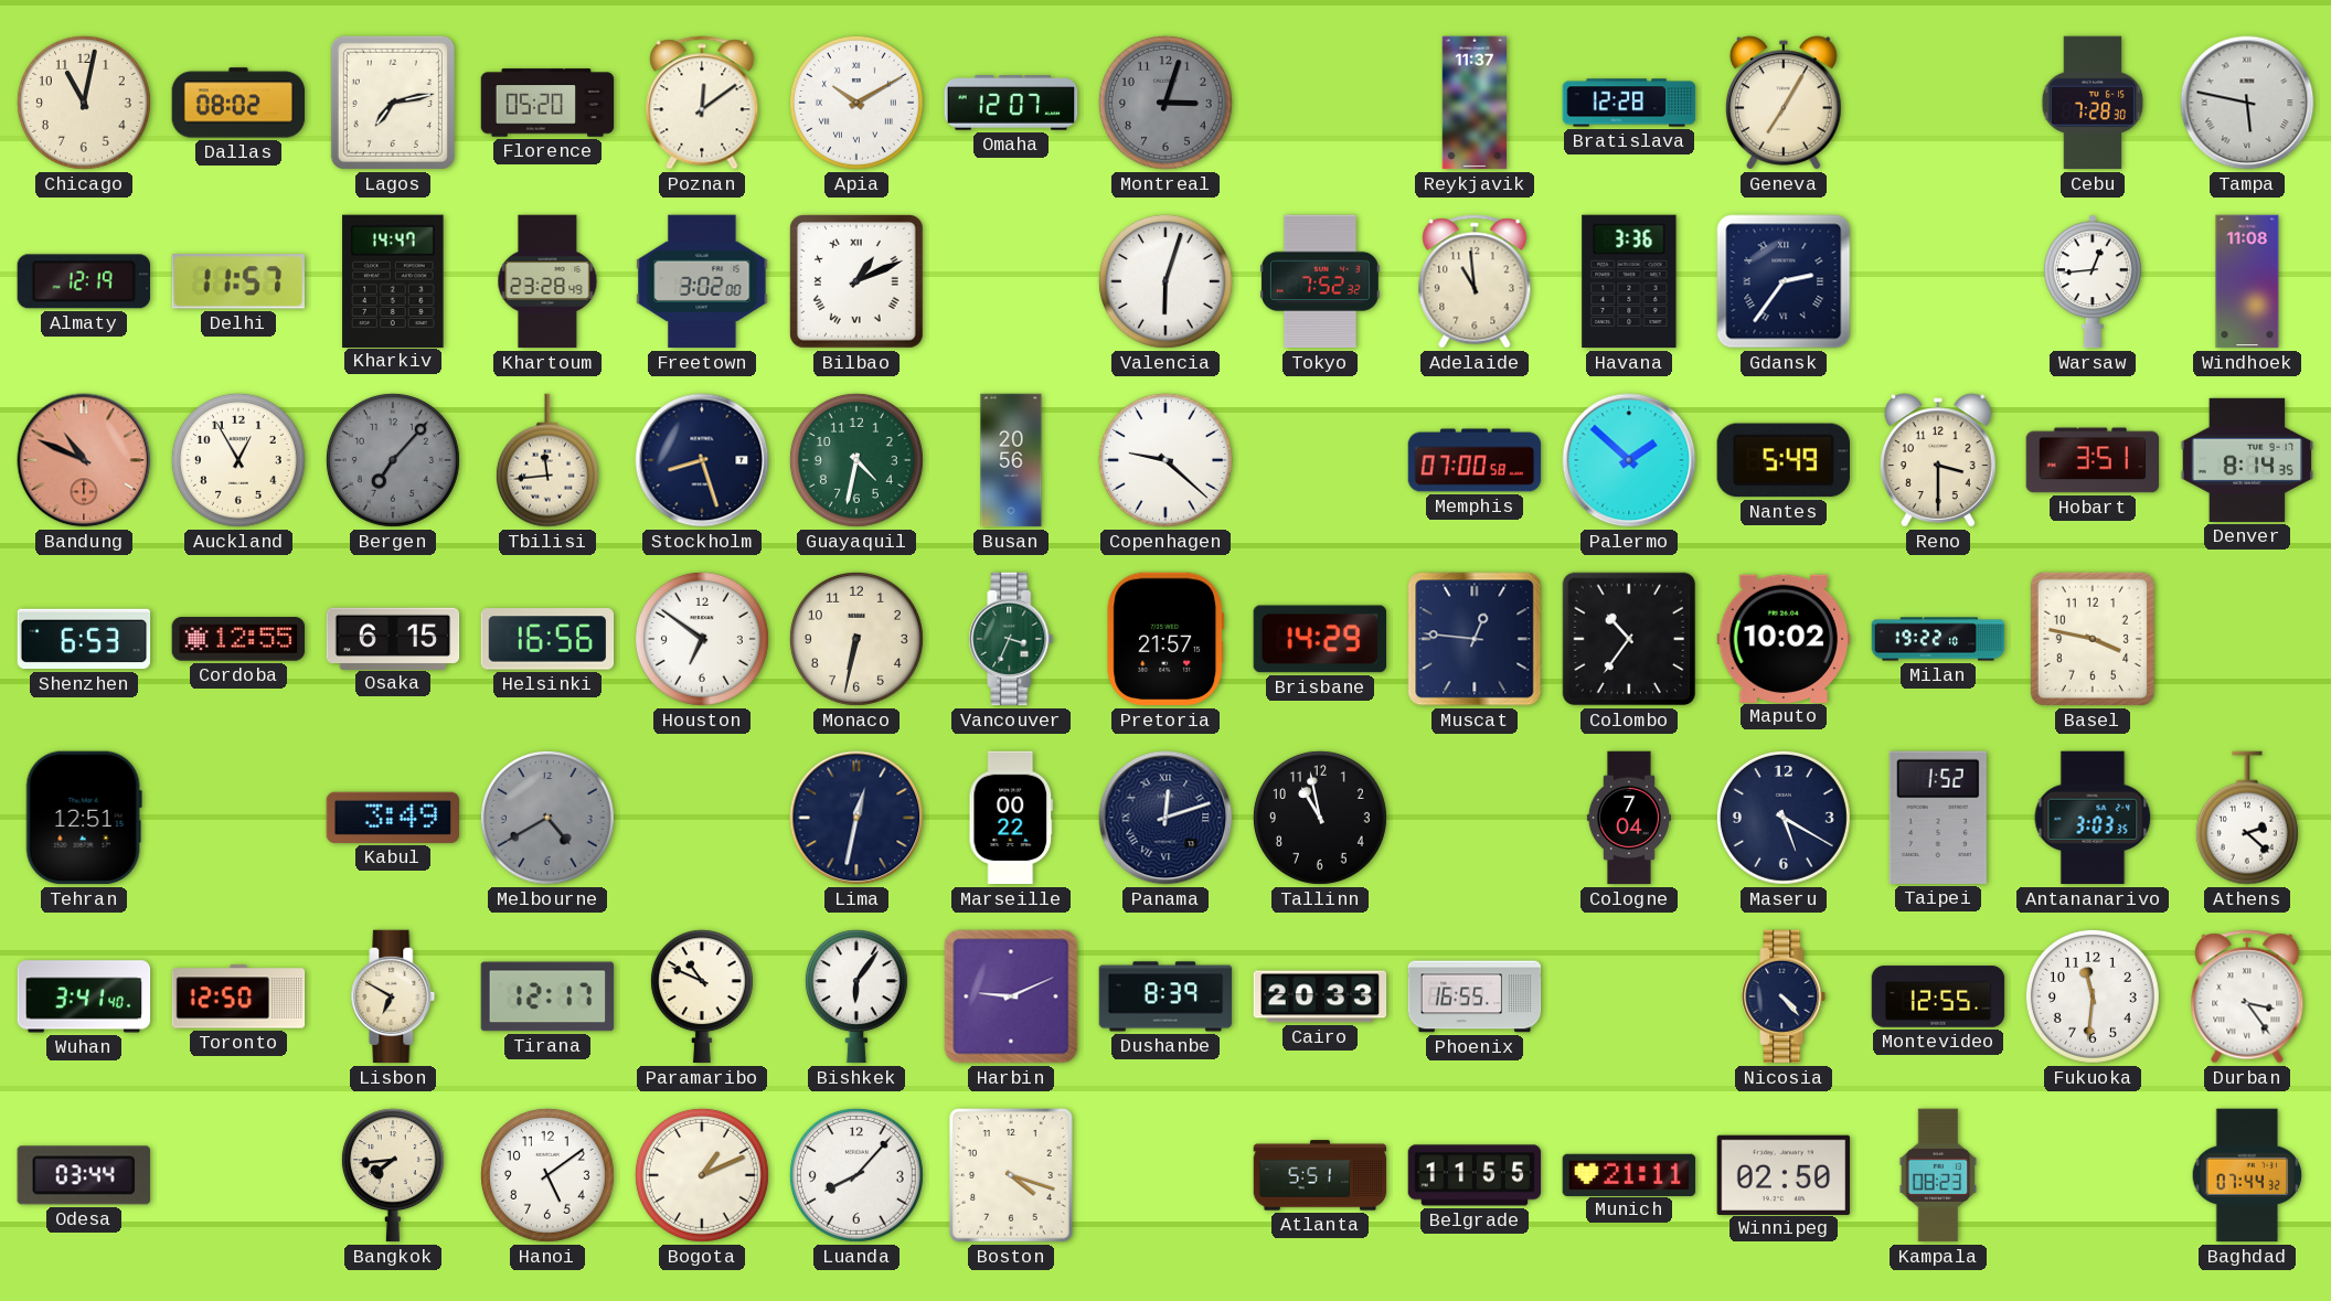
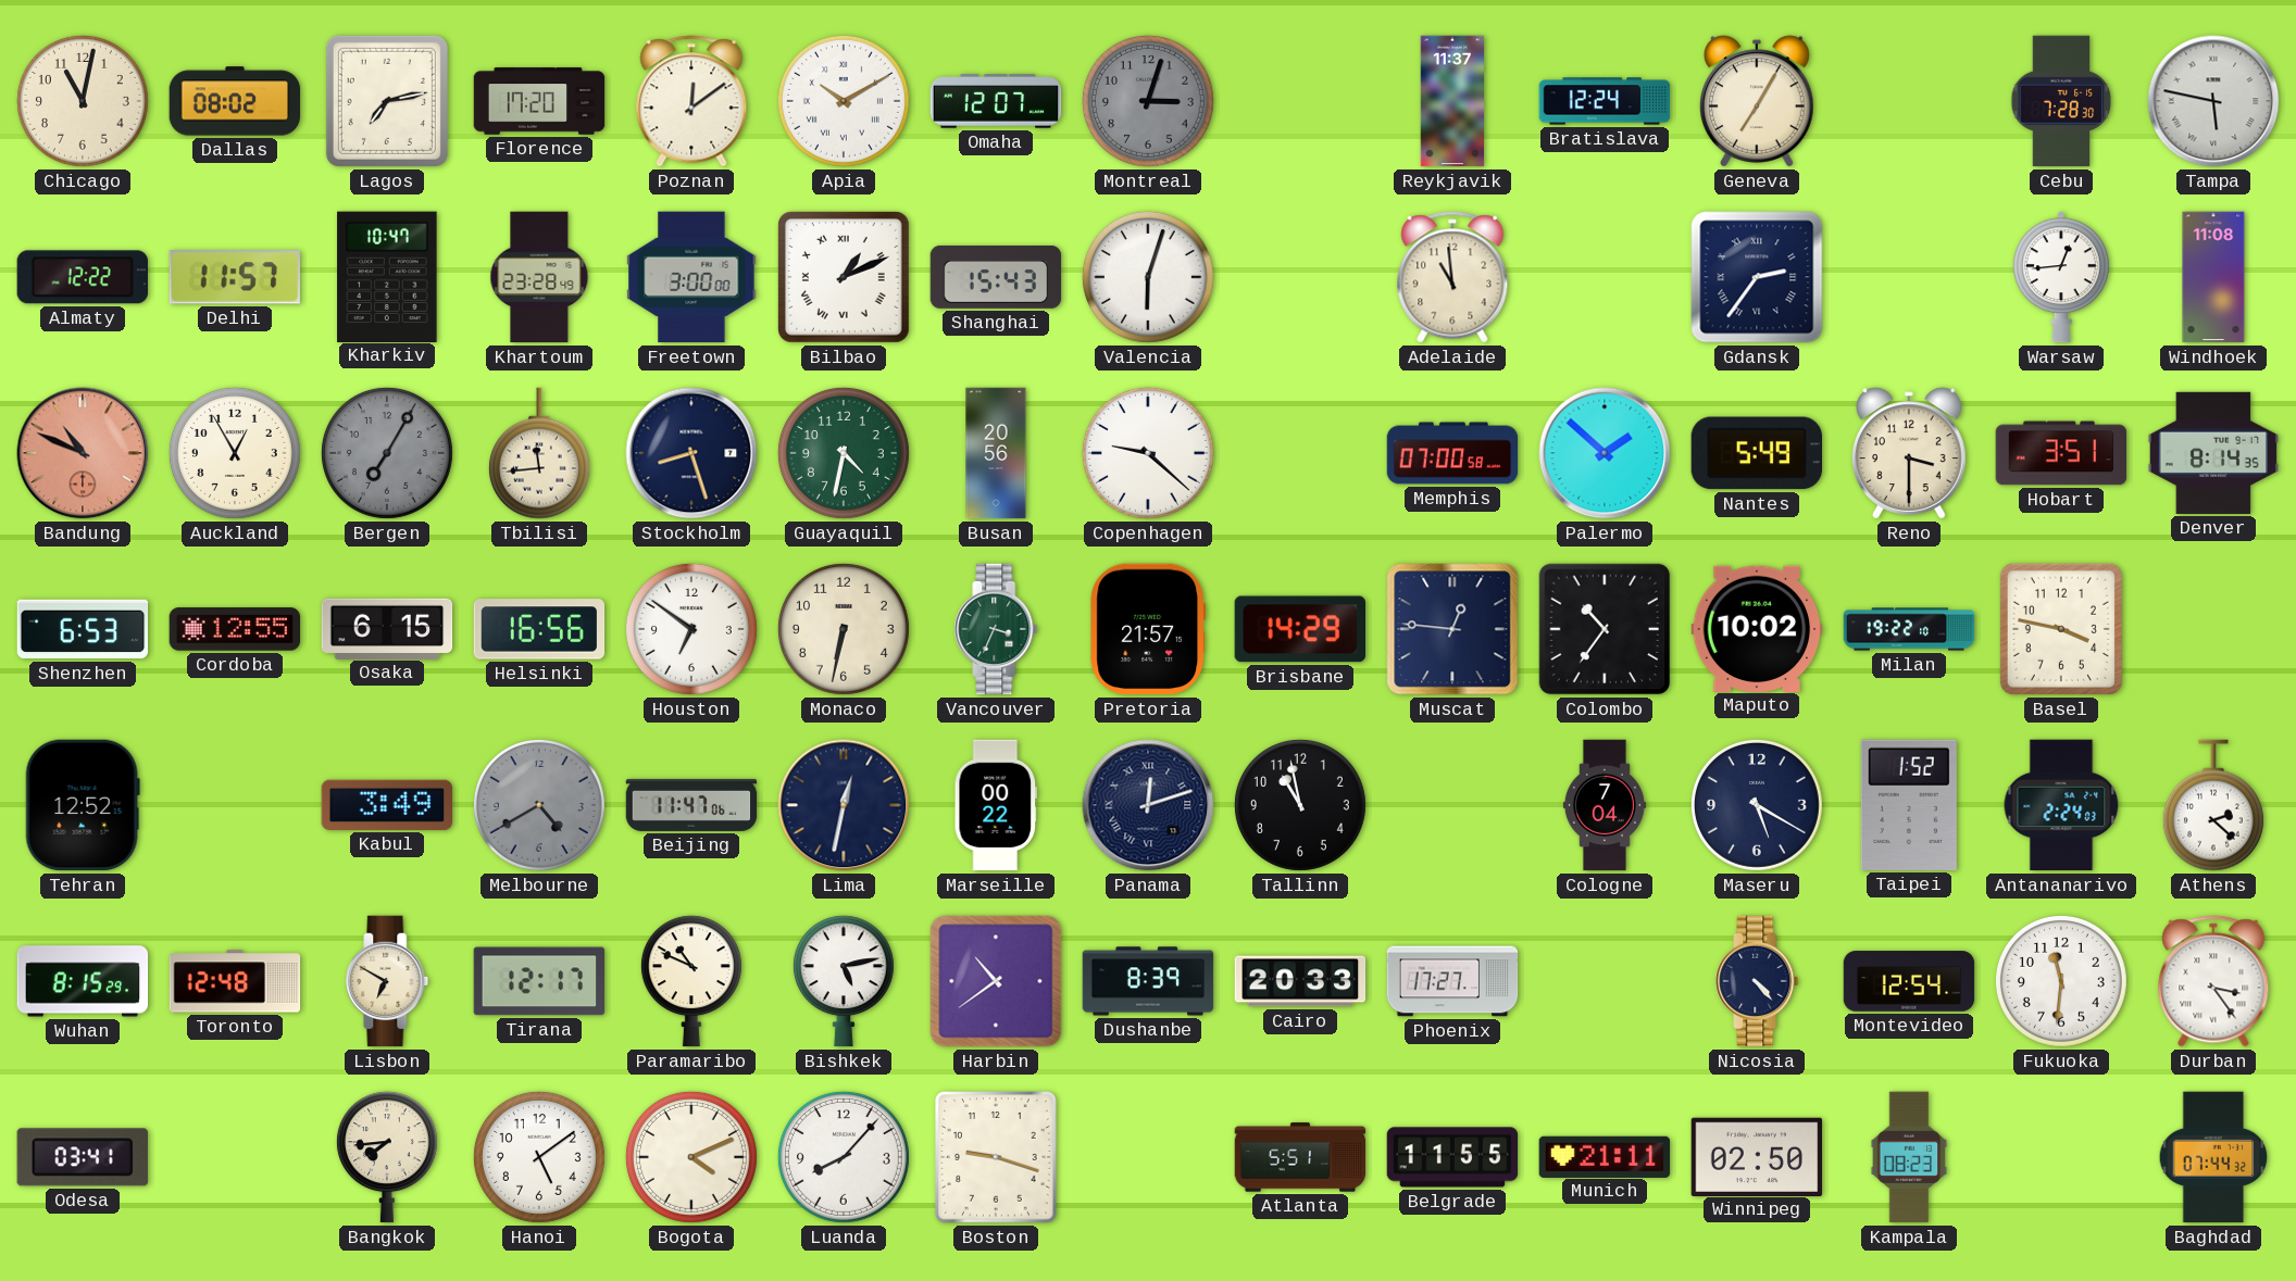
Florence: 05:20 -> 17:20
Bratislava: 12:28 -> 12:24
Almaty: 12:19 -> 12:22
Kharkiv: 14:47 -> 10:47
Freetown: 3:02 -> 3:00
Shanghai: none -> 15:43
Tokyo: 7:52 -> none
Havana: 3:36 -> none
Bergen: 7:07 -> 7:05
Tehran: 12:51 -> 12:52
Beijing: none -> 11:47
Antananarivo: 3:03 -> 2:24
Wuhan: 3:41 -> 8:15
Toronto: 12:50 -> 12:48
Bishkek: 6:06 -> 5:13
Harbin: 9:11 -> 10:39
Phoenix: 16:55 -> 17:27
Montevideo: 12:55 -> 12:54
Odesa: 03:44 -> 03:41
Bogota: 1:11 -> 4:11
Boston: 4:18 -> 9:18
